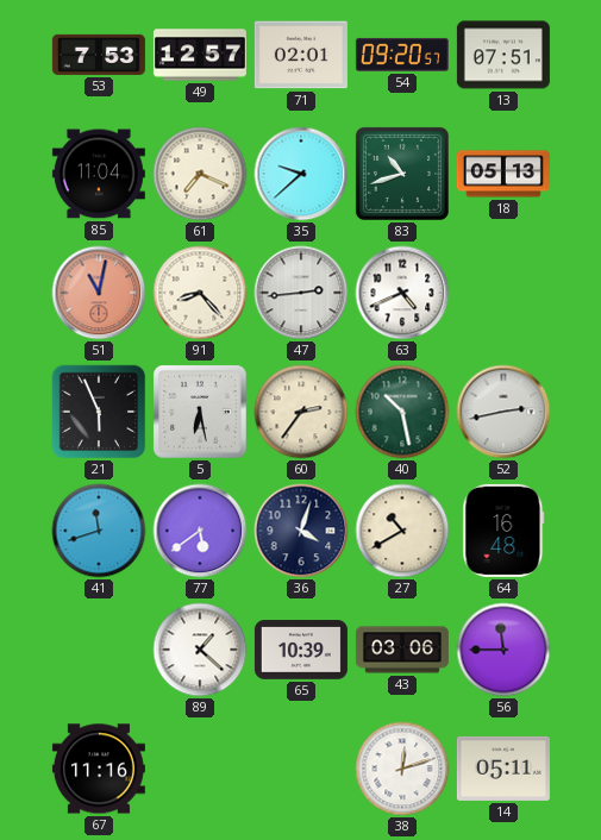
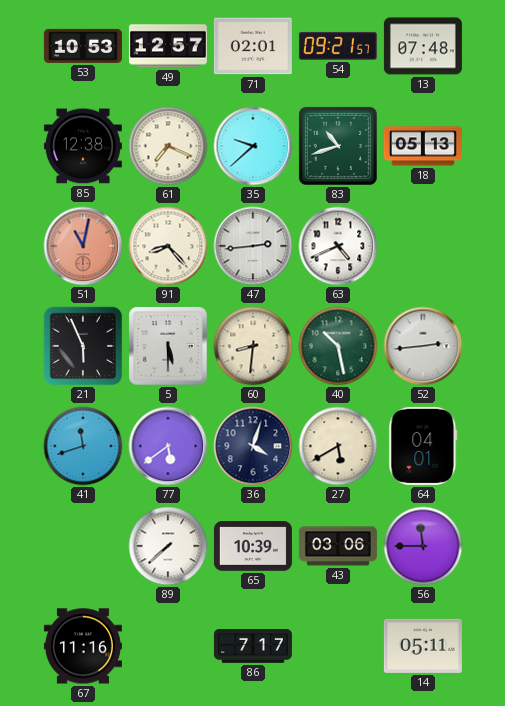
53: 7:53 -> 10:53
54: 09:20 -> 09:21
13: 07:51 -> 07:48
85: 11:04 -> 12:38
5: 6:28 -> 5:30
60: 2:36 -> 8:31
52: 2:43 -> 2:44
27: 10:40 -> 5:40
64: 16:48 -> 04:01
89: 1:22 -> 7:38
86: none -> 7:17
38: 12:12 -> none
